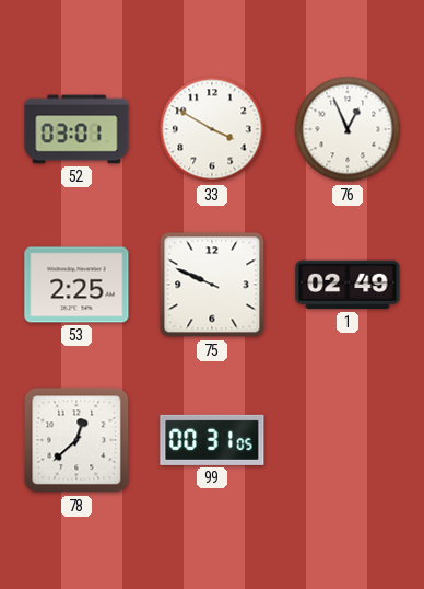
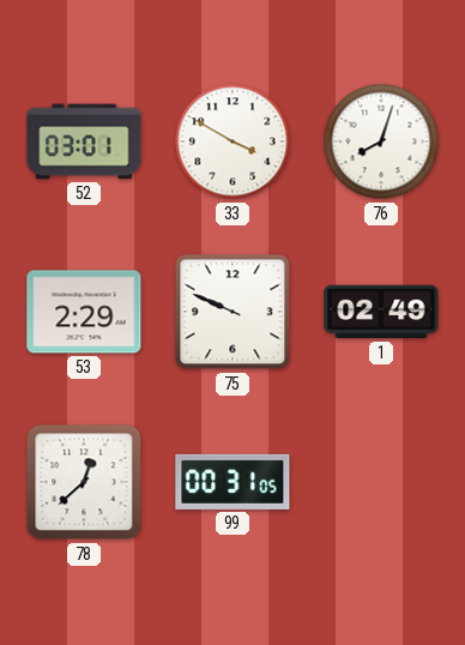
76: 12:56 -> 8:03
53: 2:25 -> 2:29
